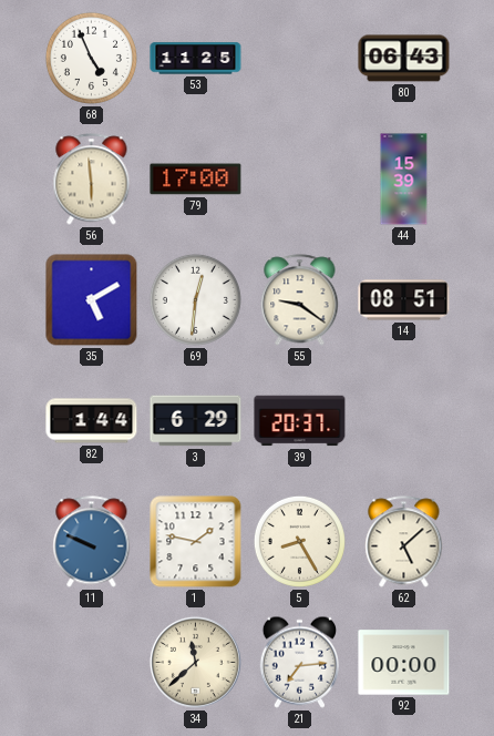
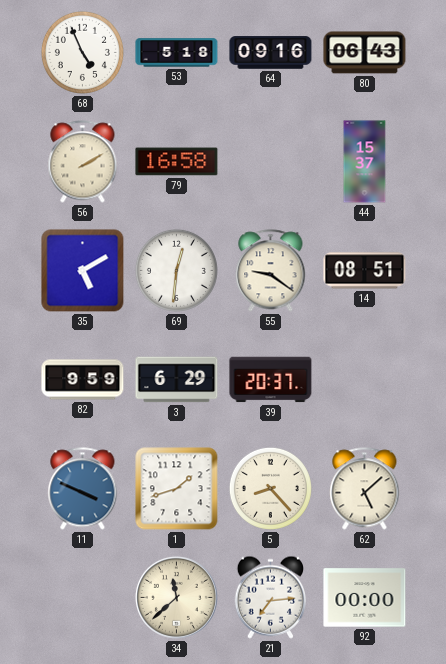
53: 11:25 -> 5:18
64: none -> 09:16
56: 5:59 -> 2:10
79: 17:00 -> 16:58
44: 15:39 -> 15:37
82: 1:44 -> 9:59
11: 9:49 -> 3:49
1: 1:47 -> 1:42
5: 8:25 -> 8:23
